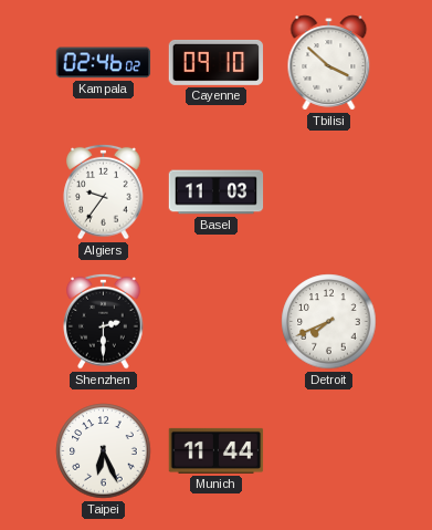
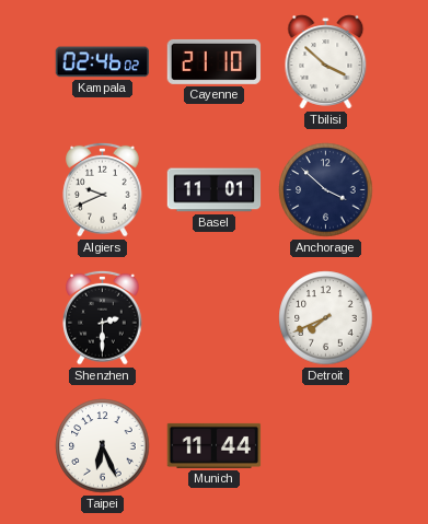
Cayenne: 09:10 -> 21:10
Algiers: 9:36 -> 9:41
Basel: 11:03 -> 11:01
Anchorage: none -> 3:52
